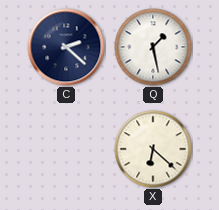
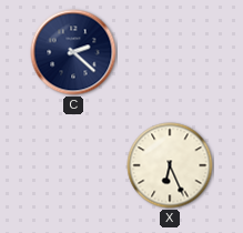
Q: 1:28 -> none
X: 6:22 -> 6:26
